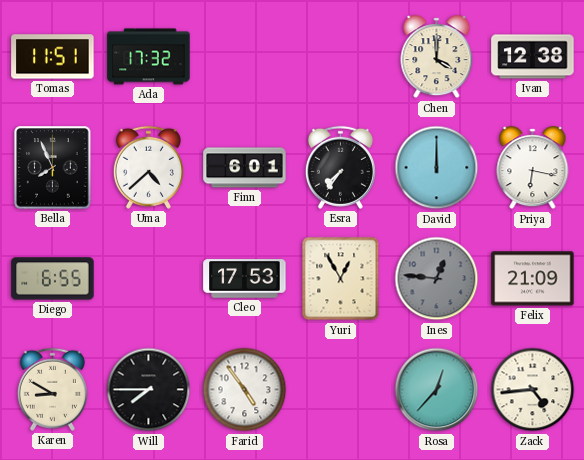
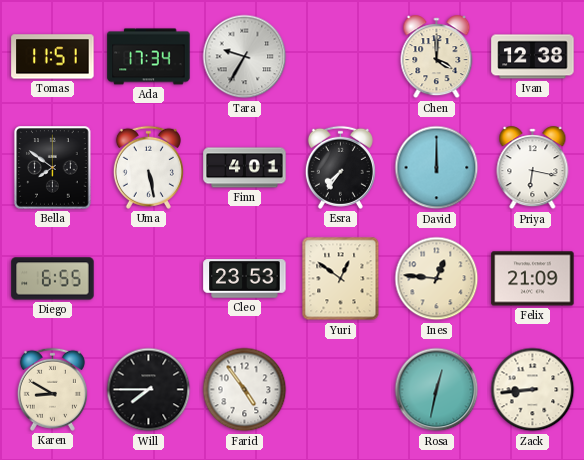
Ada: 17:32 -> 17:34
Tara: none -> 9:35
Bella: 7:56 -> 7:51
Uma: 4:38 -> 5:28
Finn: 6:01 -> 4:01
Cleo: 17:53 -> 23:53
Yuri: 12:55 -> 12:51
Ines dial: grey -> cream
Rosa: 12:37 -> 12:32
Zack: 4:44 -> 8:44
